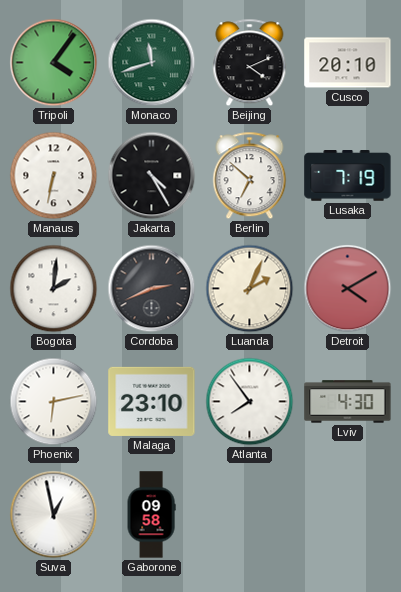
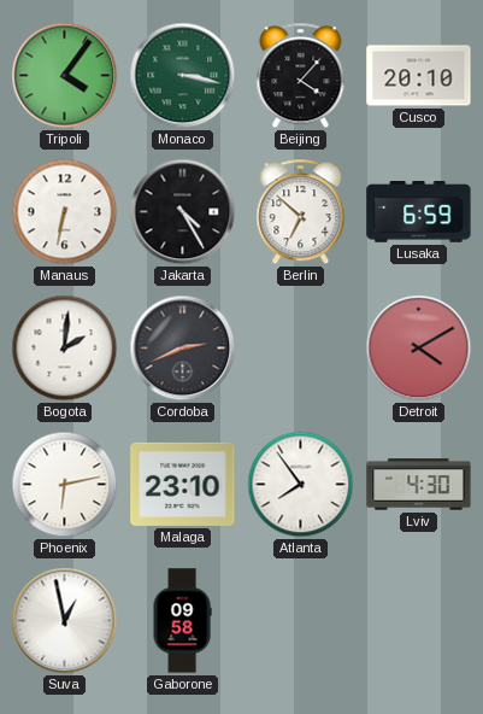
Monaco: 11:42 -> 3:17
Beijing: 4:11 -> 4:07
Lusaka: 7:19 -> 6:59
Luanda: 2:04 -> none
